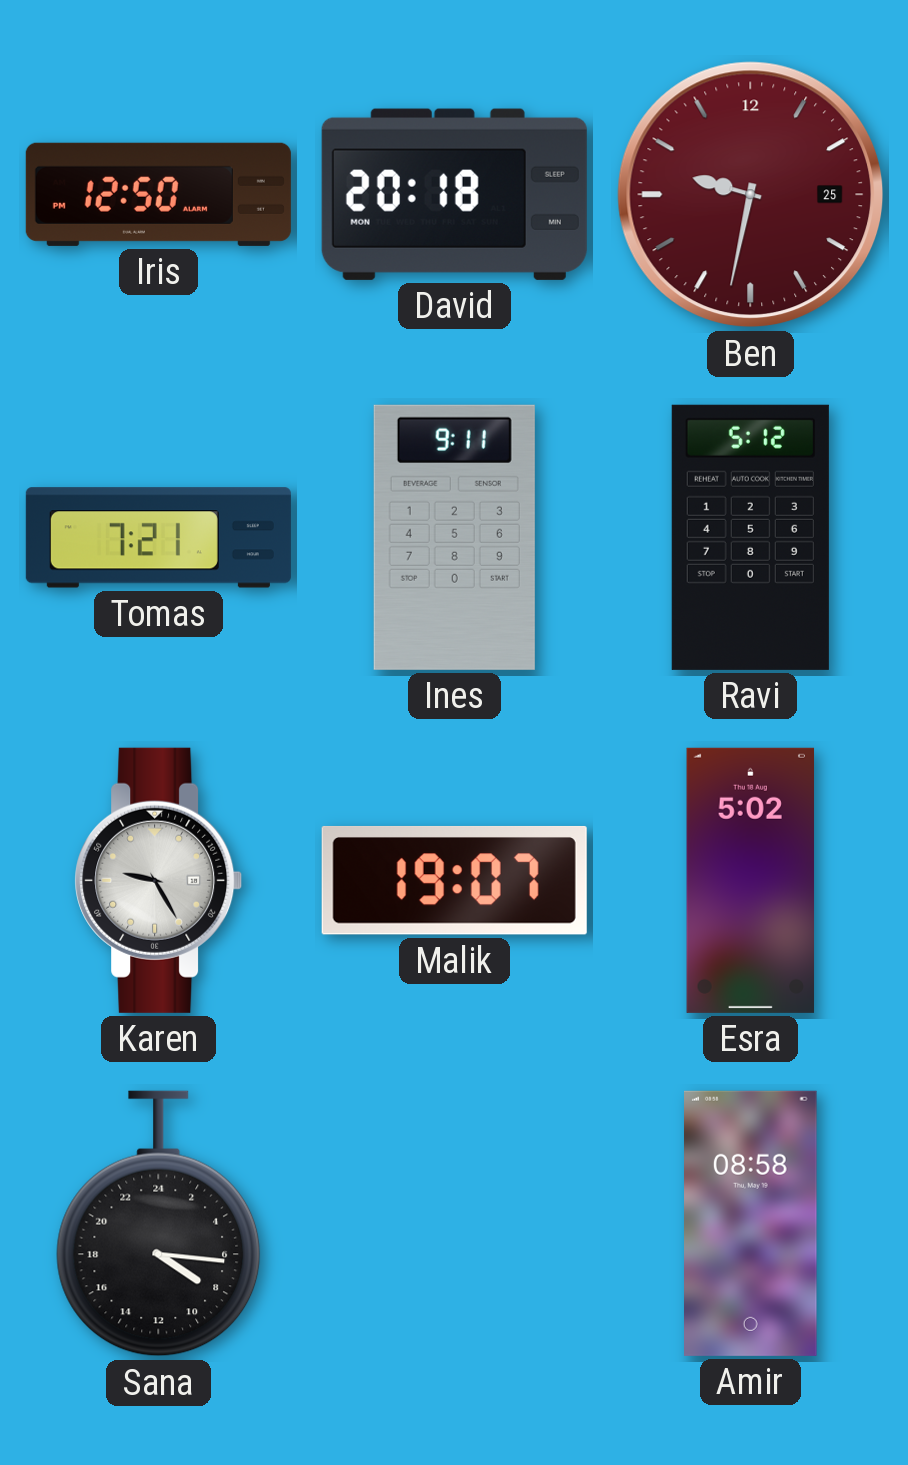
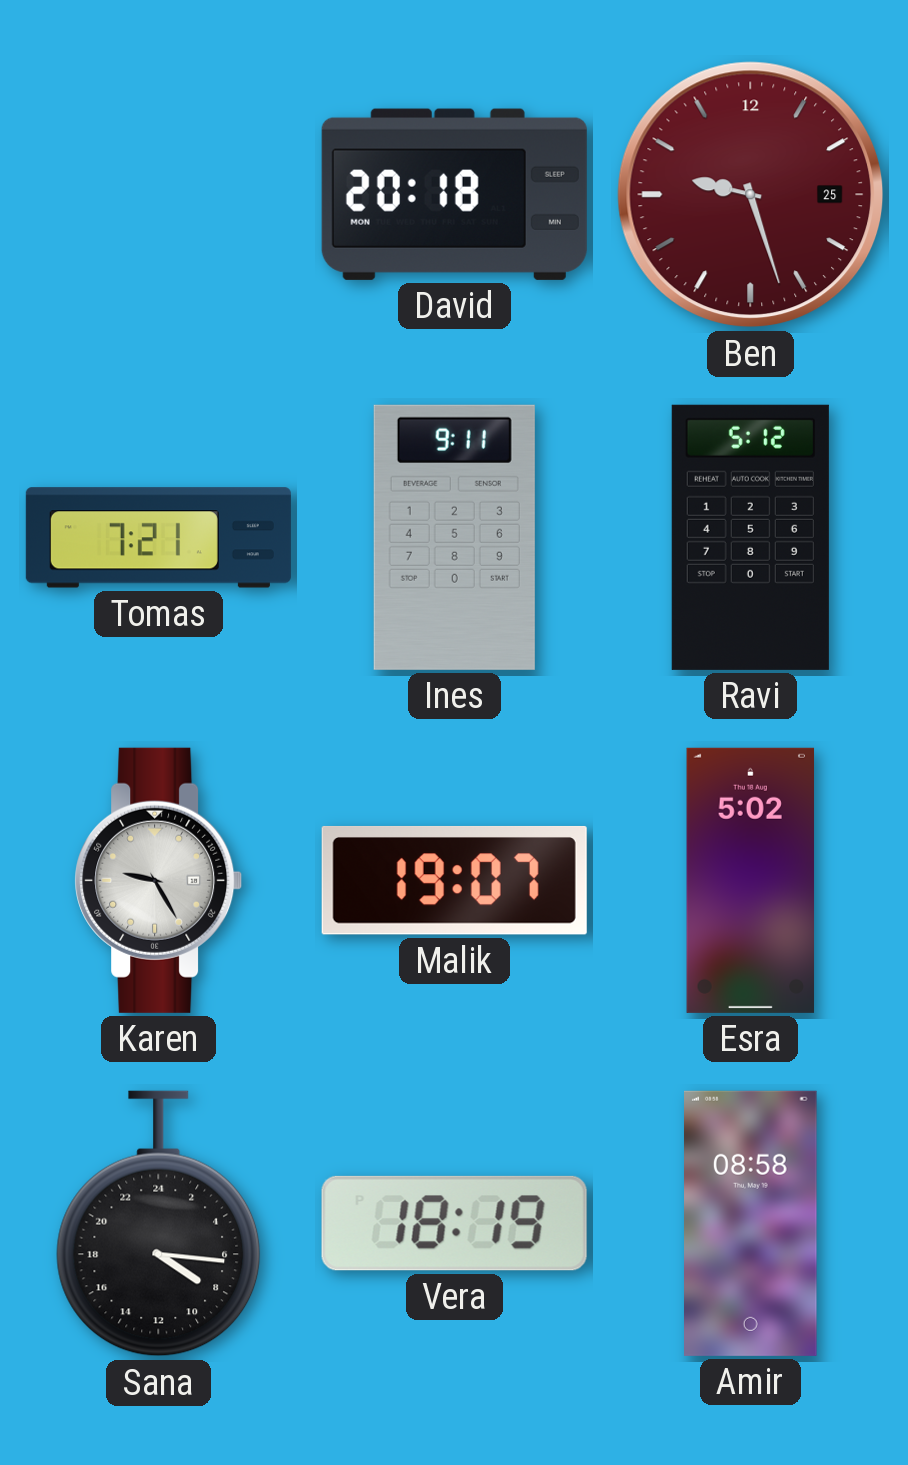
Iris: 12:50 -> none
Ben: 9:32 -> 9:27
Vera: none -> 18:19
